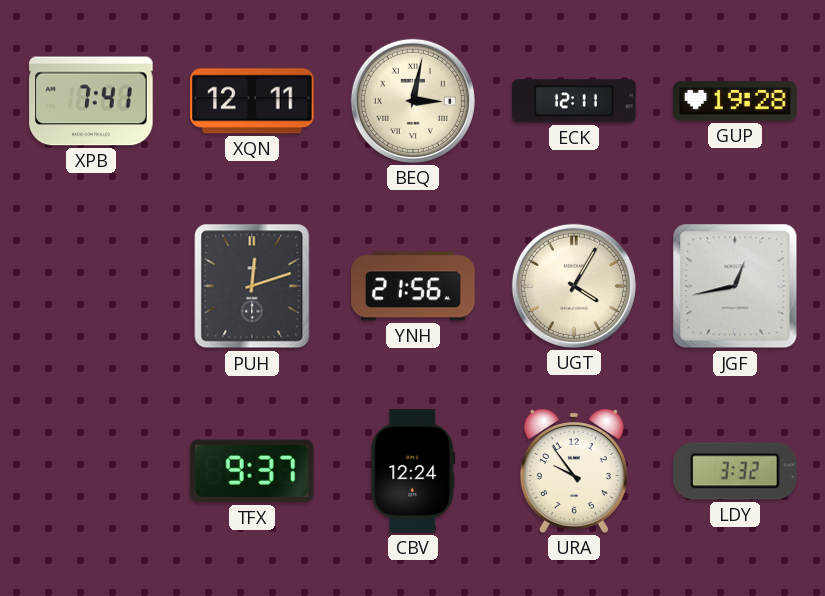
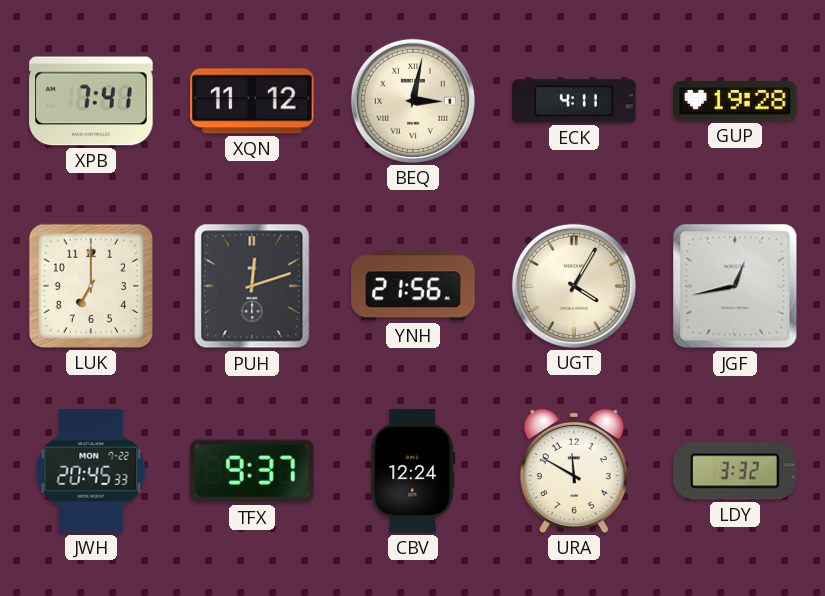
XQN: 12:11 -> 11:12
ECK: 12:11 -> 4:11
LUK: none -> 7:00
JWH: none -> 20:45
URA: 9:54 -> 11:50
